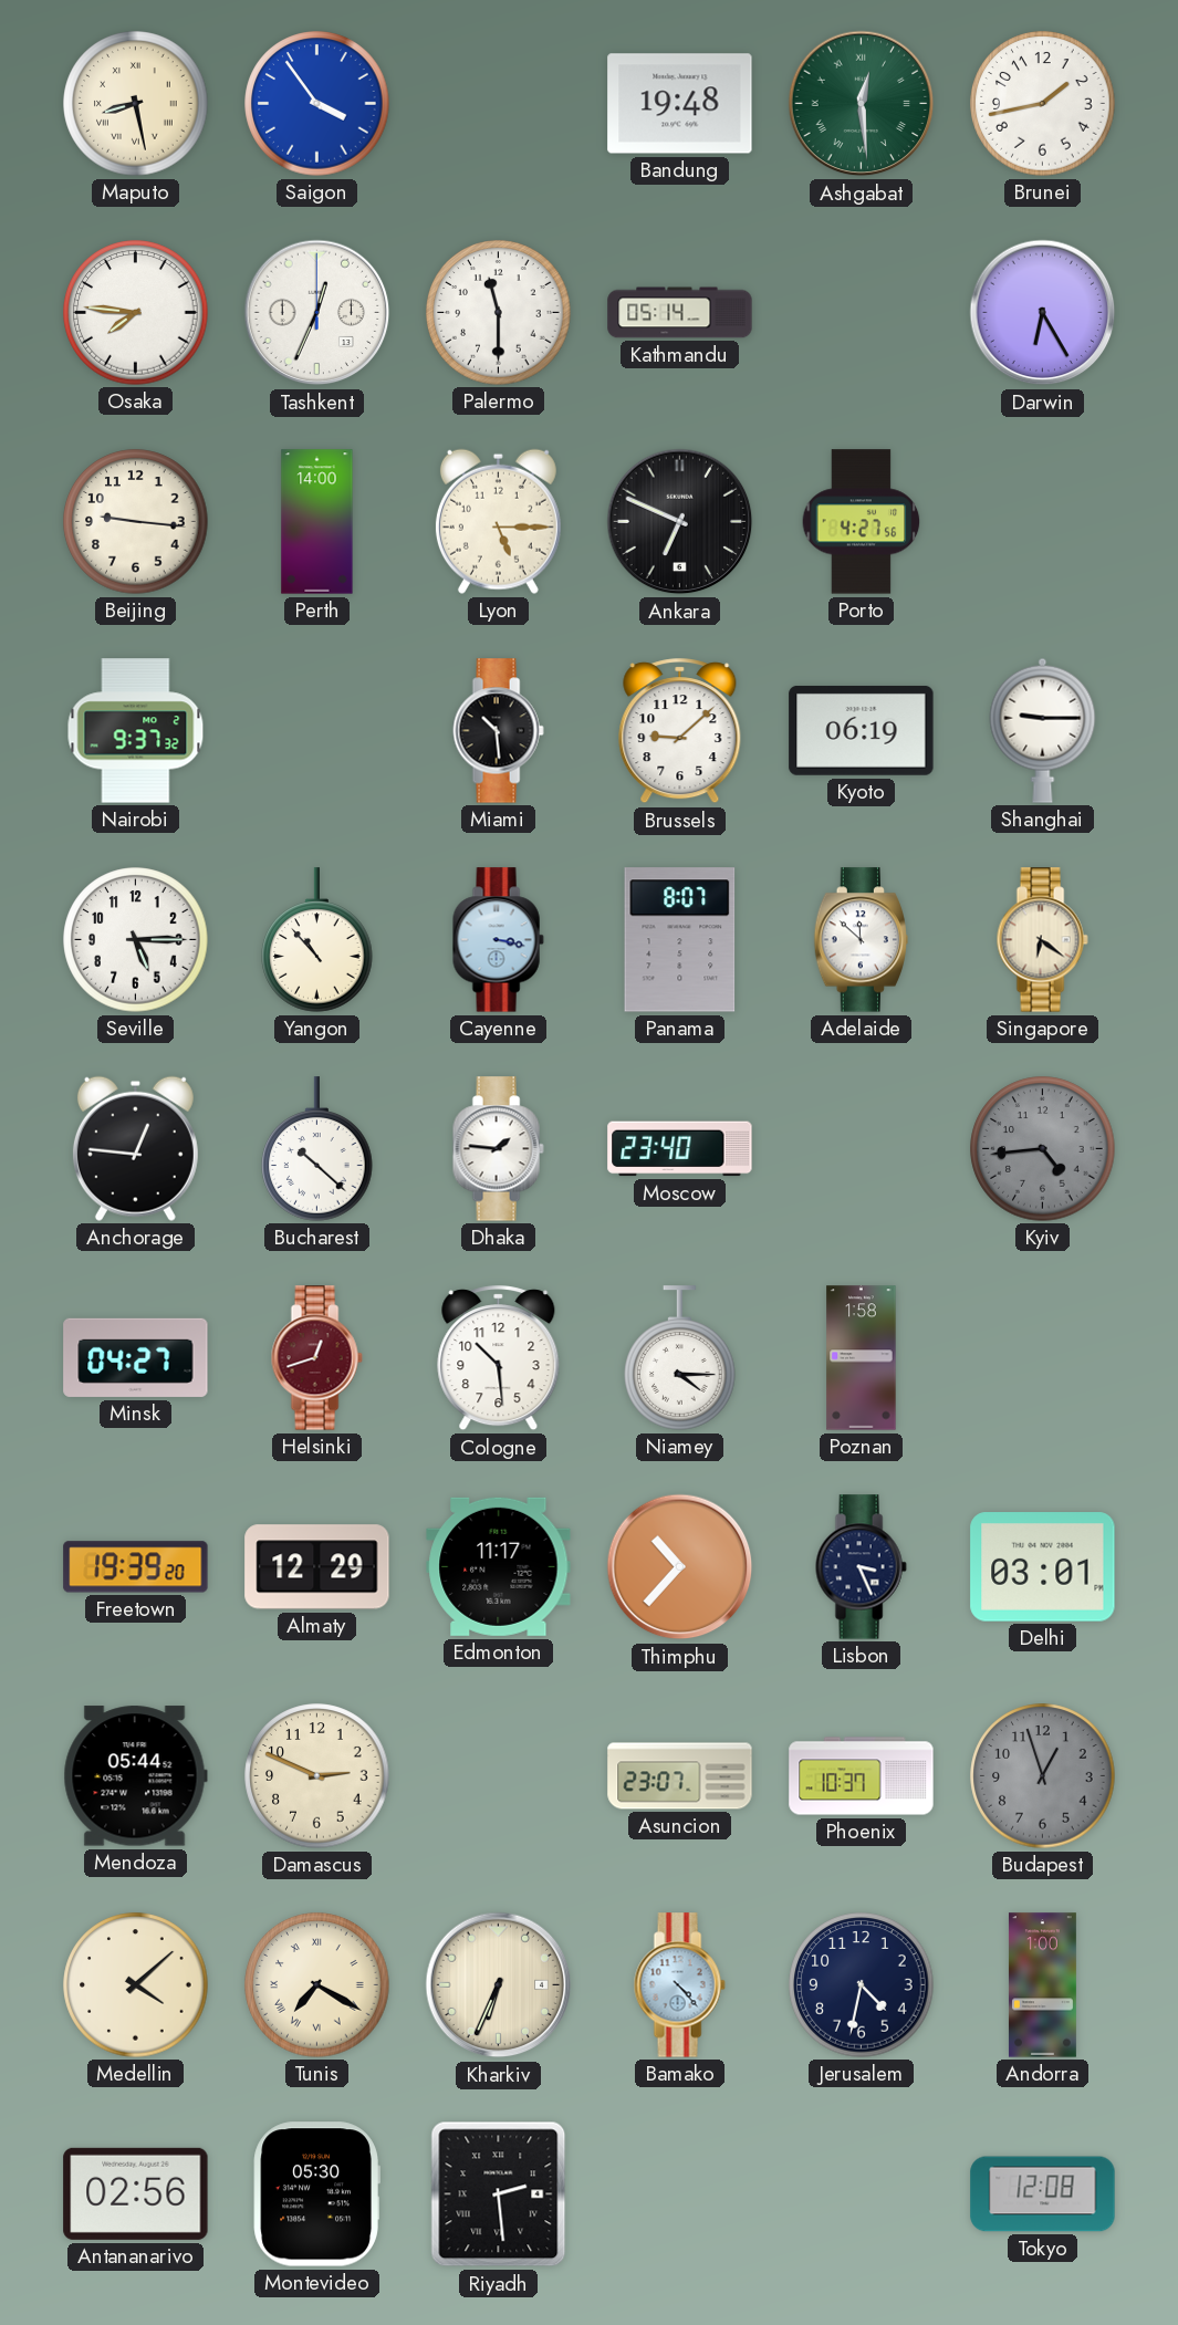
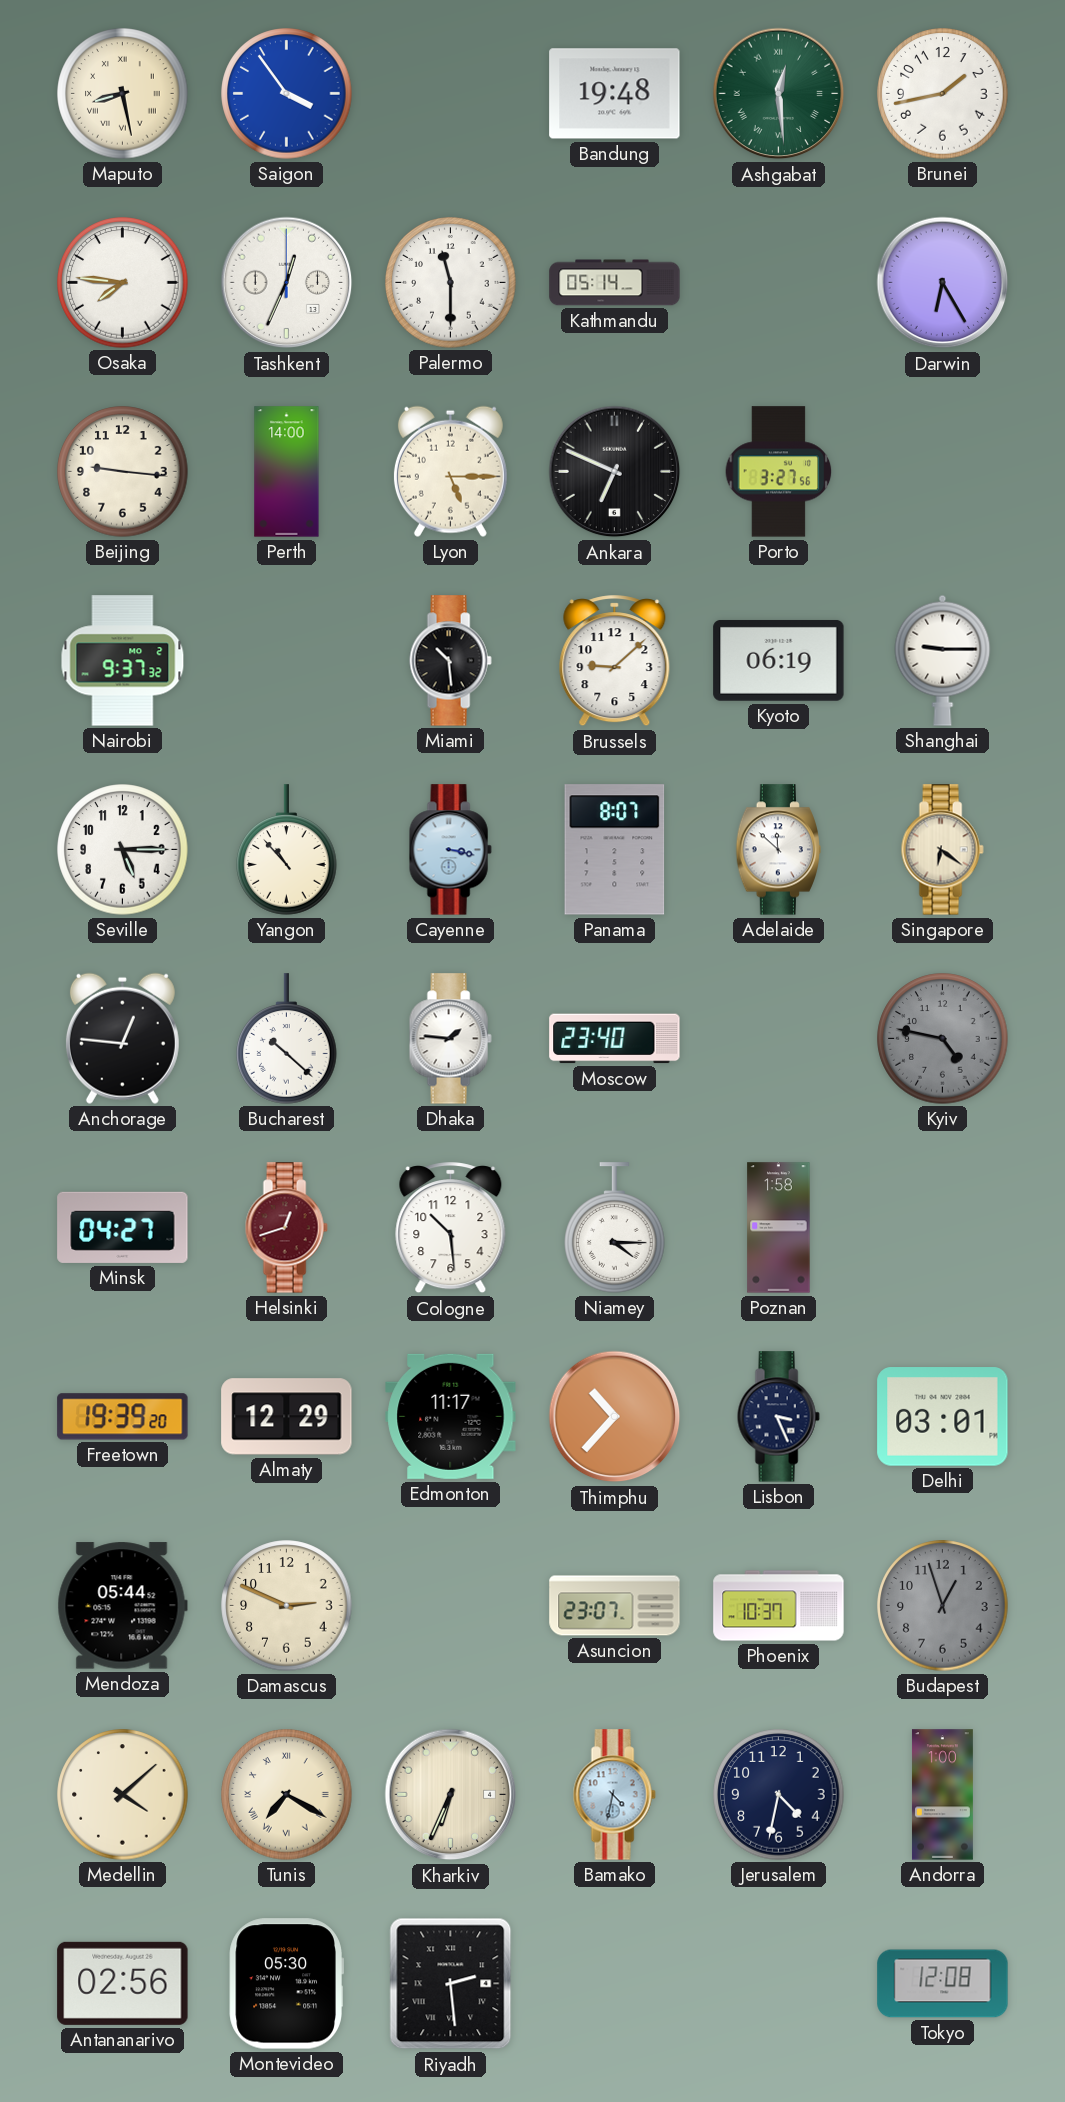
Porto: 4:27 -> 3:27
Kyiv: 4:44 -> 4:47
Bamako: 4:23 -> 4:32
